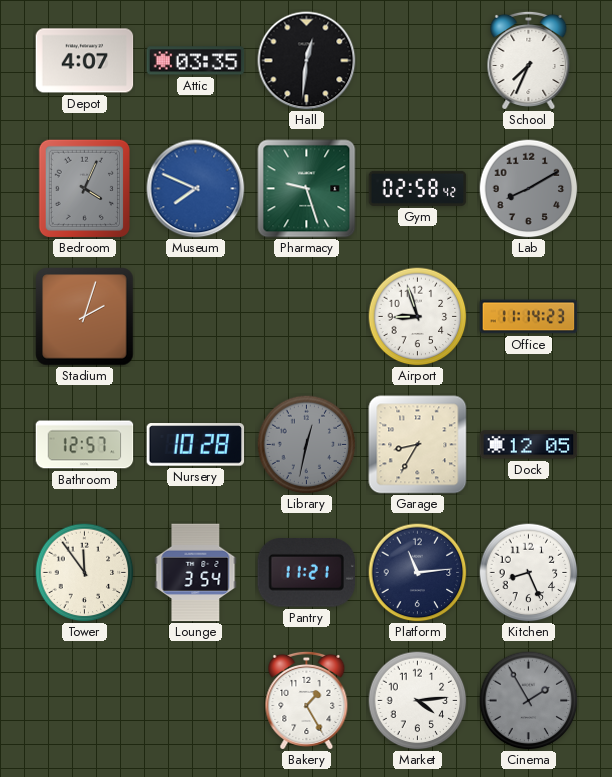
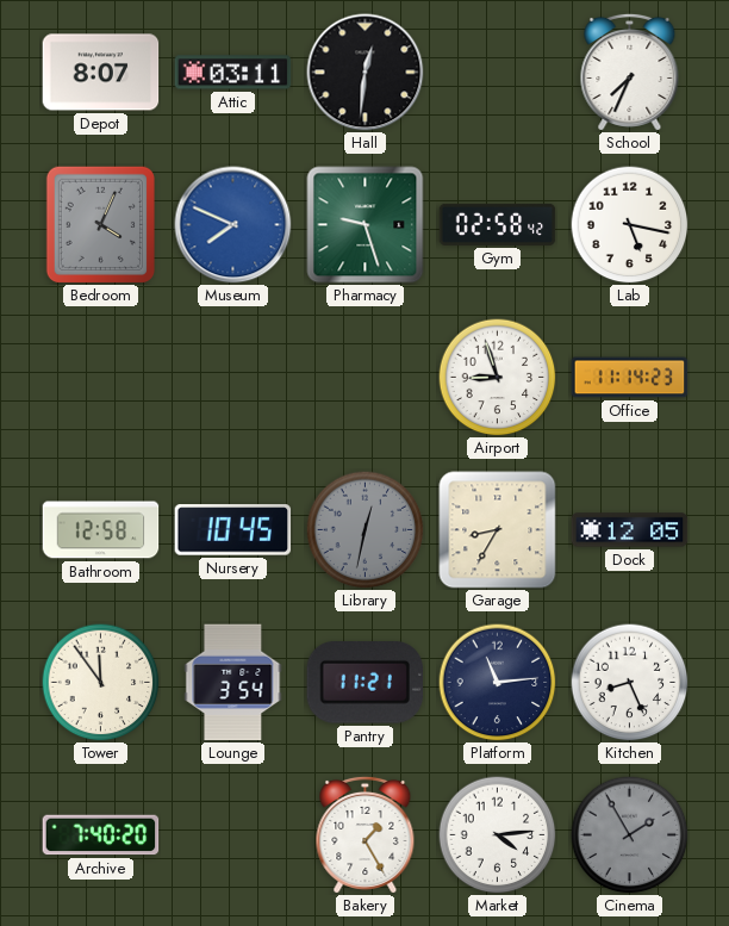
Depot: 4:07 -> 8:07
Attic: 03:35 -> 03:11
Lab: 8:10 -> 5:17
Lab dial: grey -> white
Stadium: 2:03 -> none
Bathroom: 12:57 -> 12:58
Nursery: 10:28 -> 10:45
Archive: none -> 7:40
